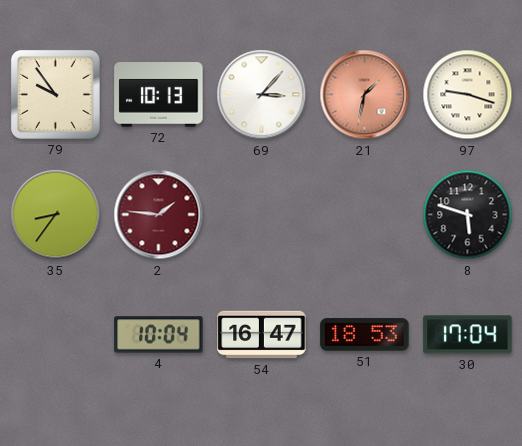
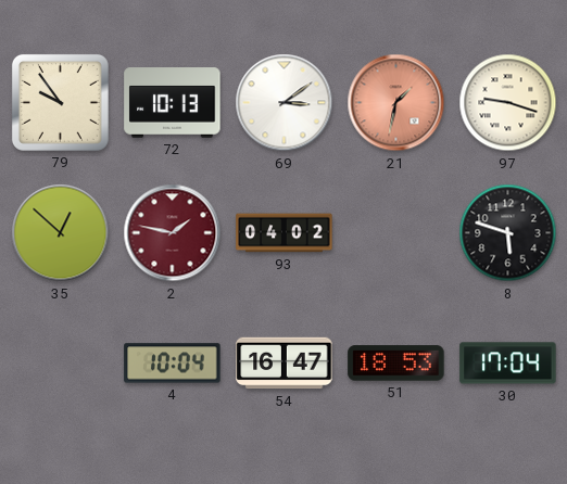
69: 3:07 -> 3:09
35: 8:36 -> 12:52
2: 1:46 -> 1:47
93: none -> 04:02
